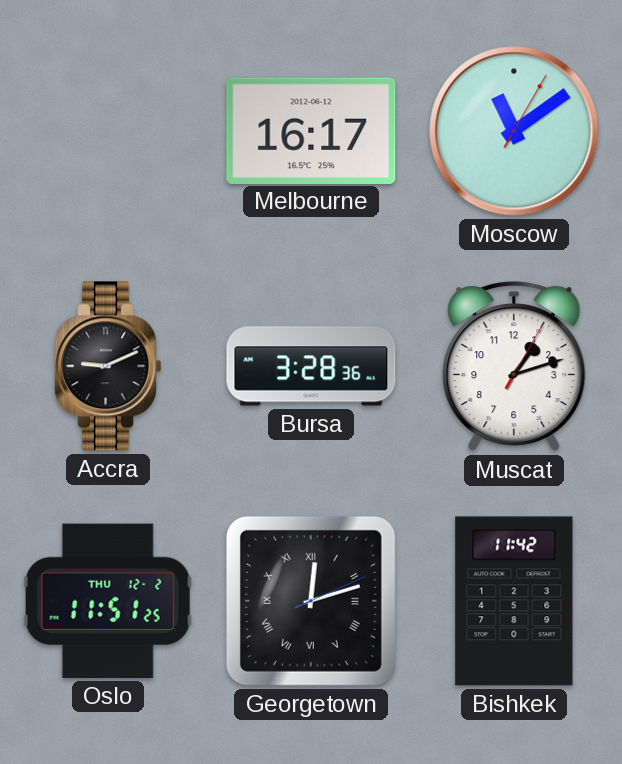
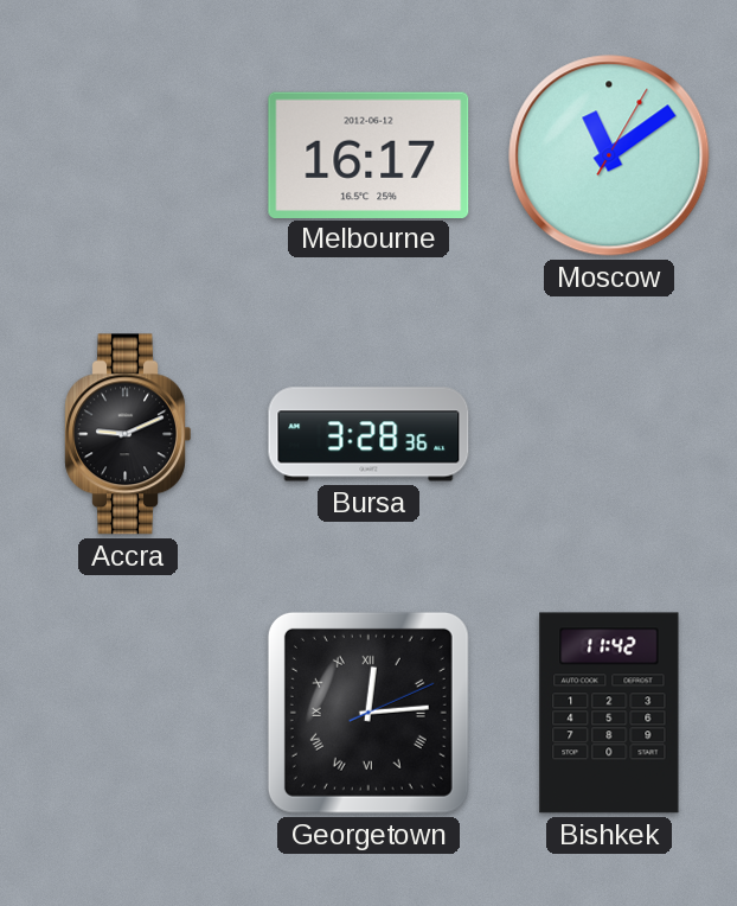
Muscat: 1:12 -> none
Oslo: 11:51 -> none
Georgetown: 12:12 -> 12:14
